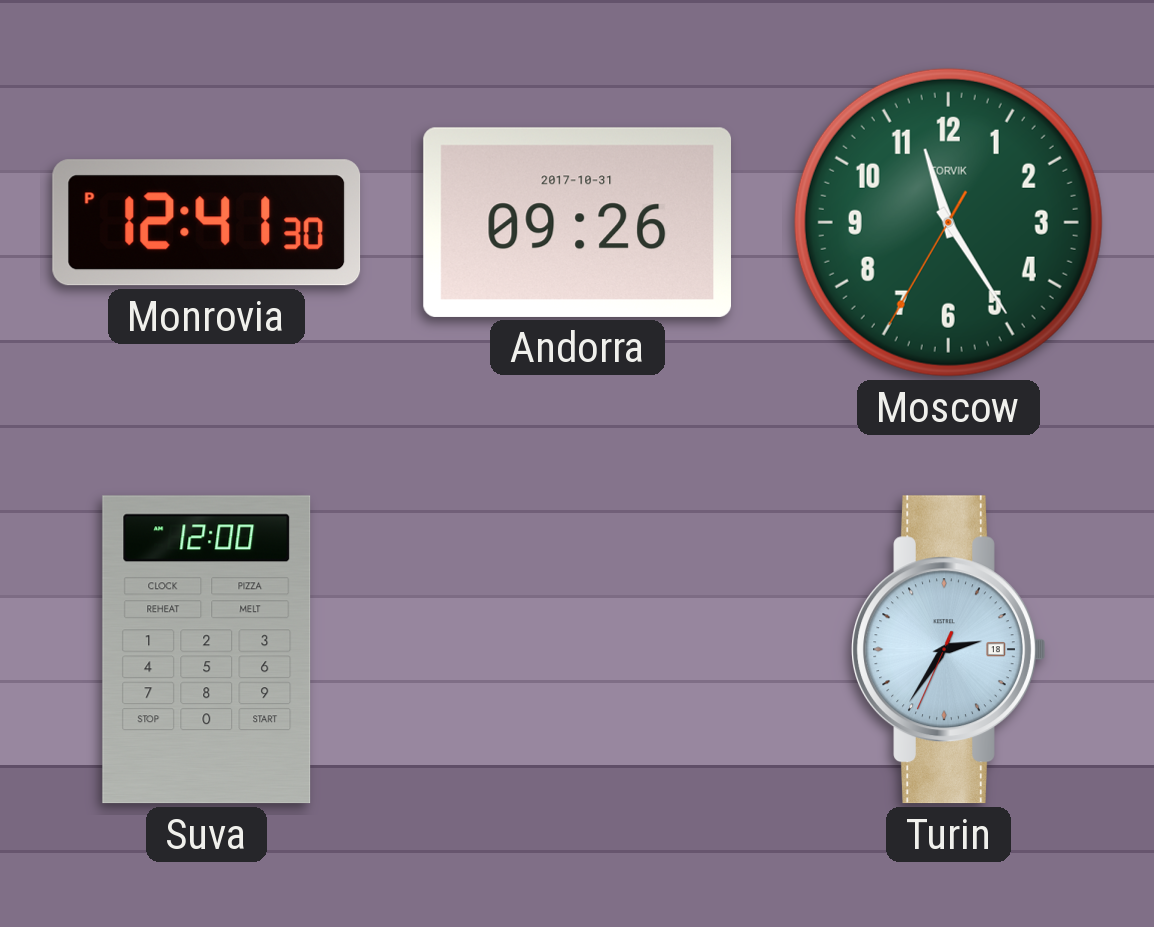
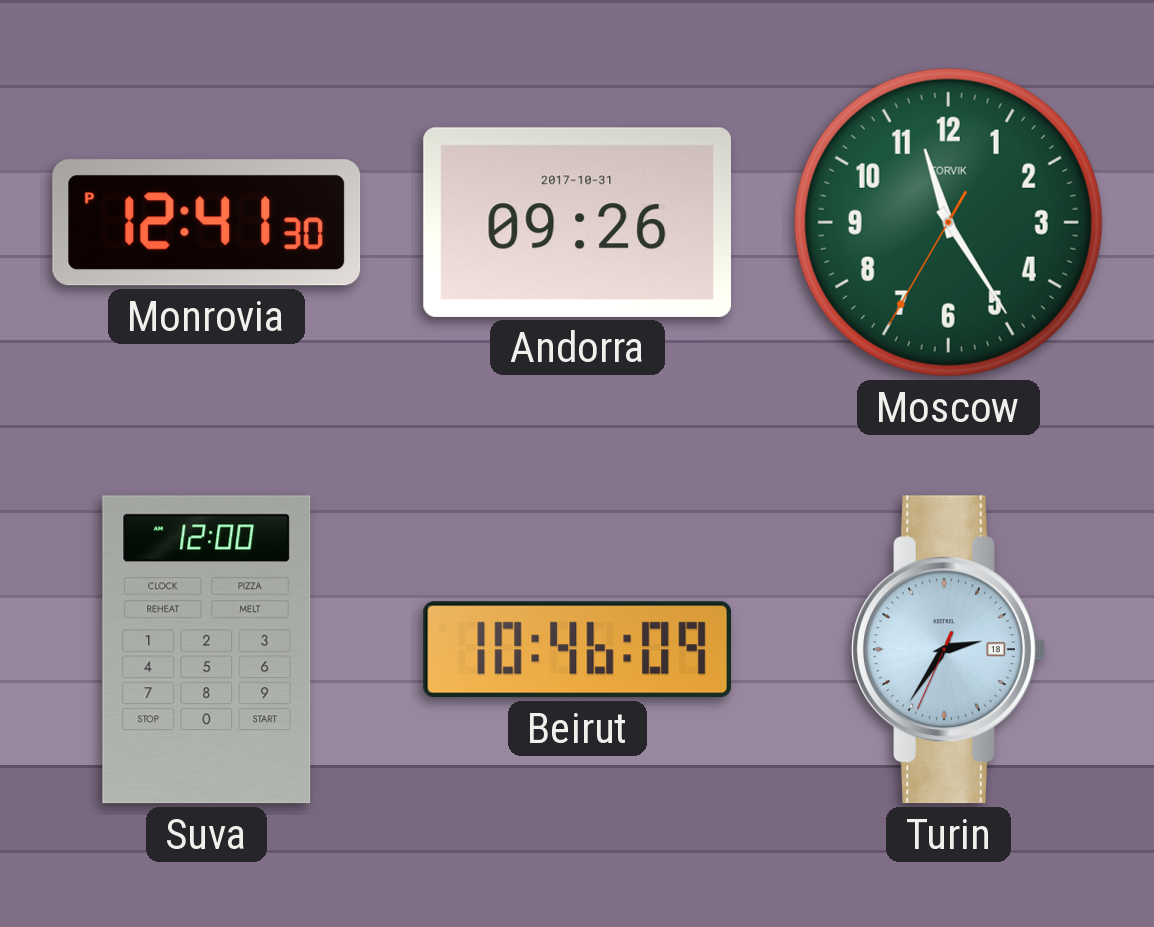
Beirut: none -> 10:46
